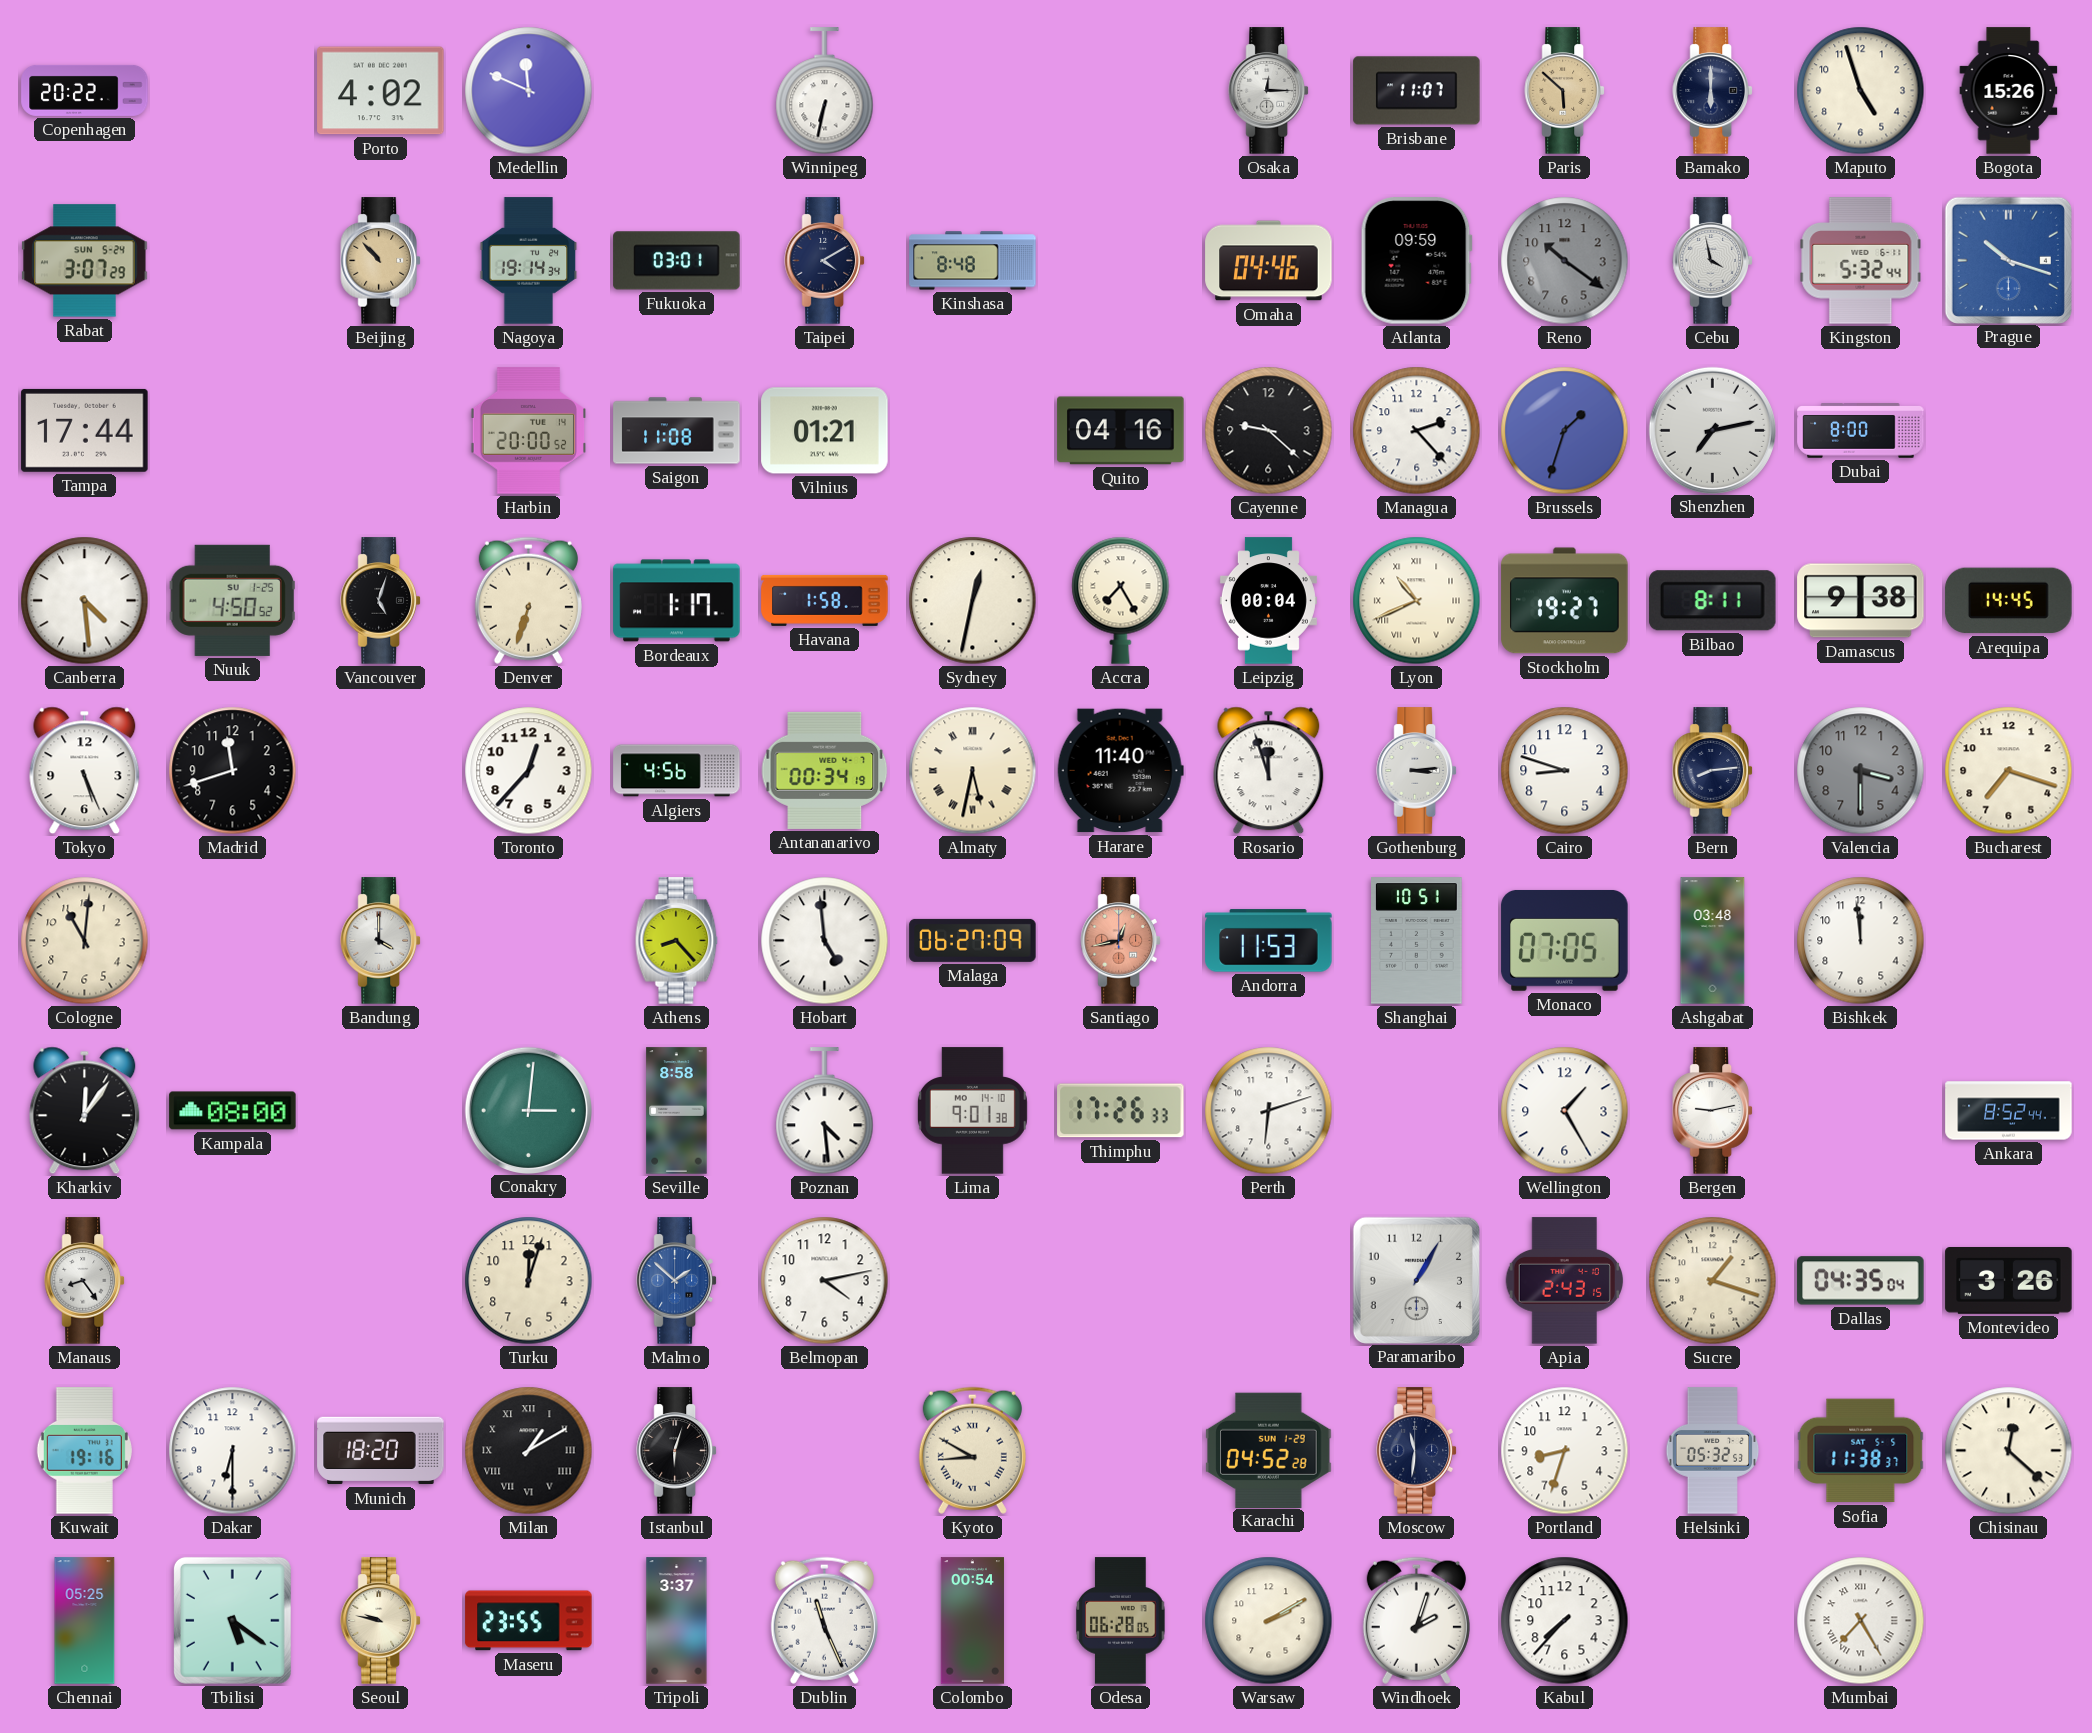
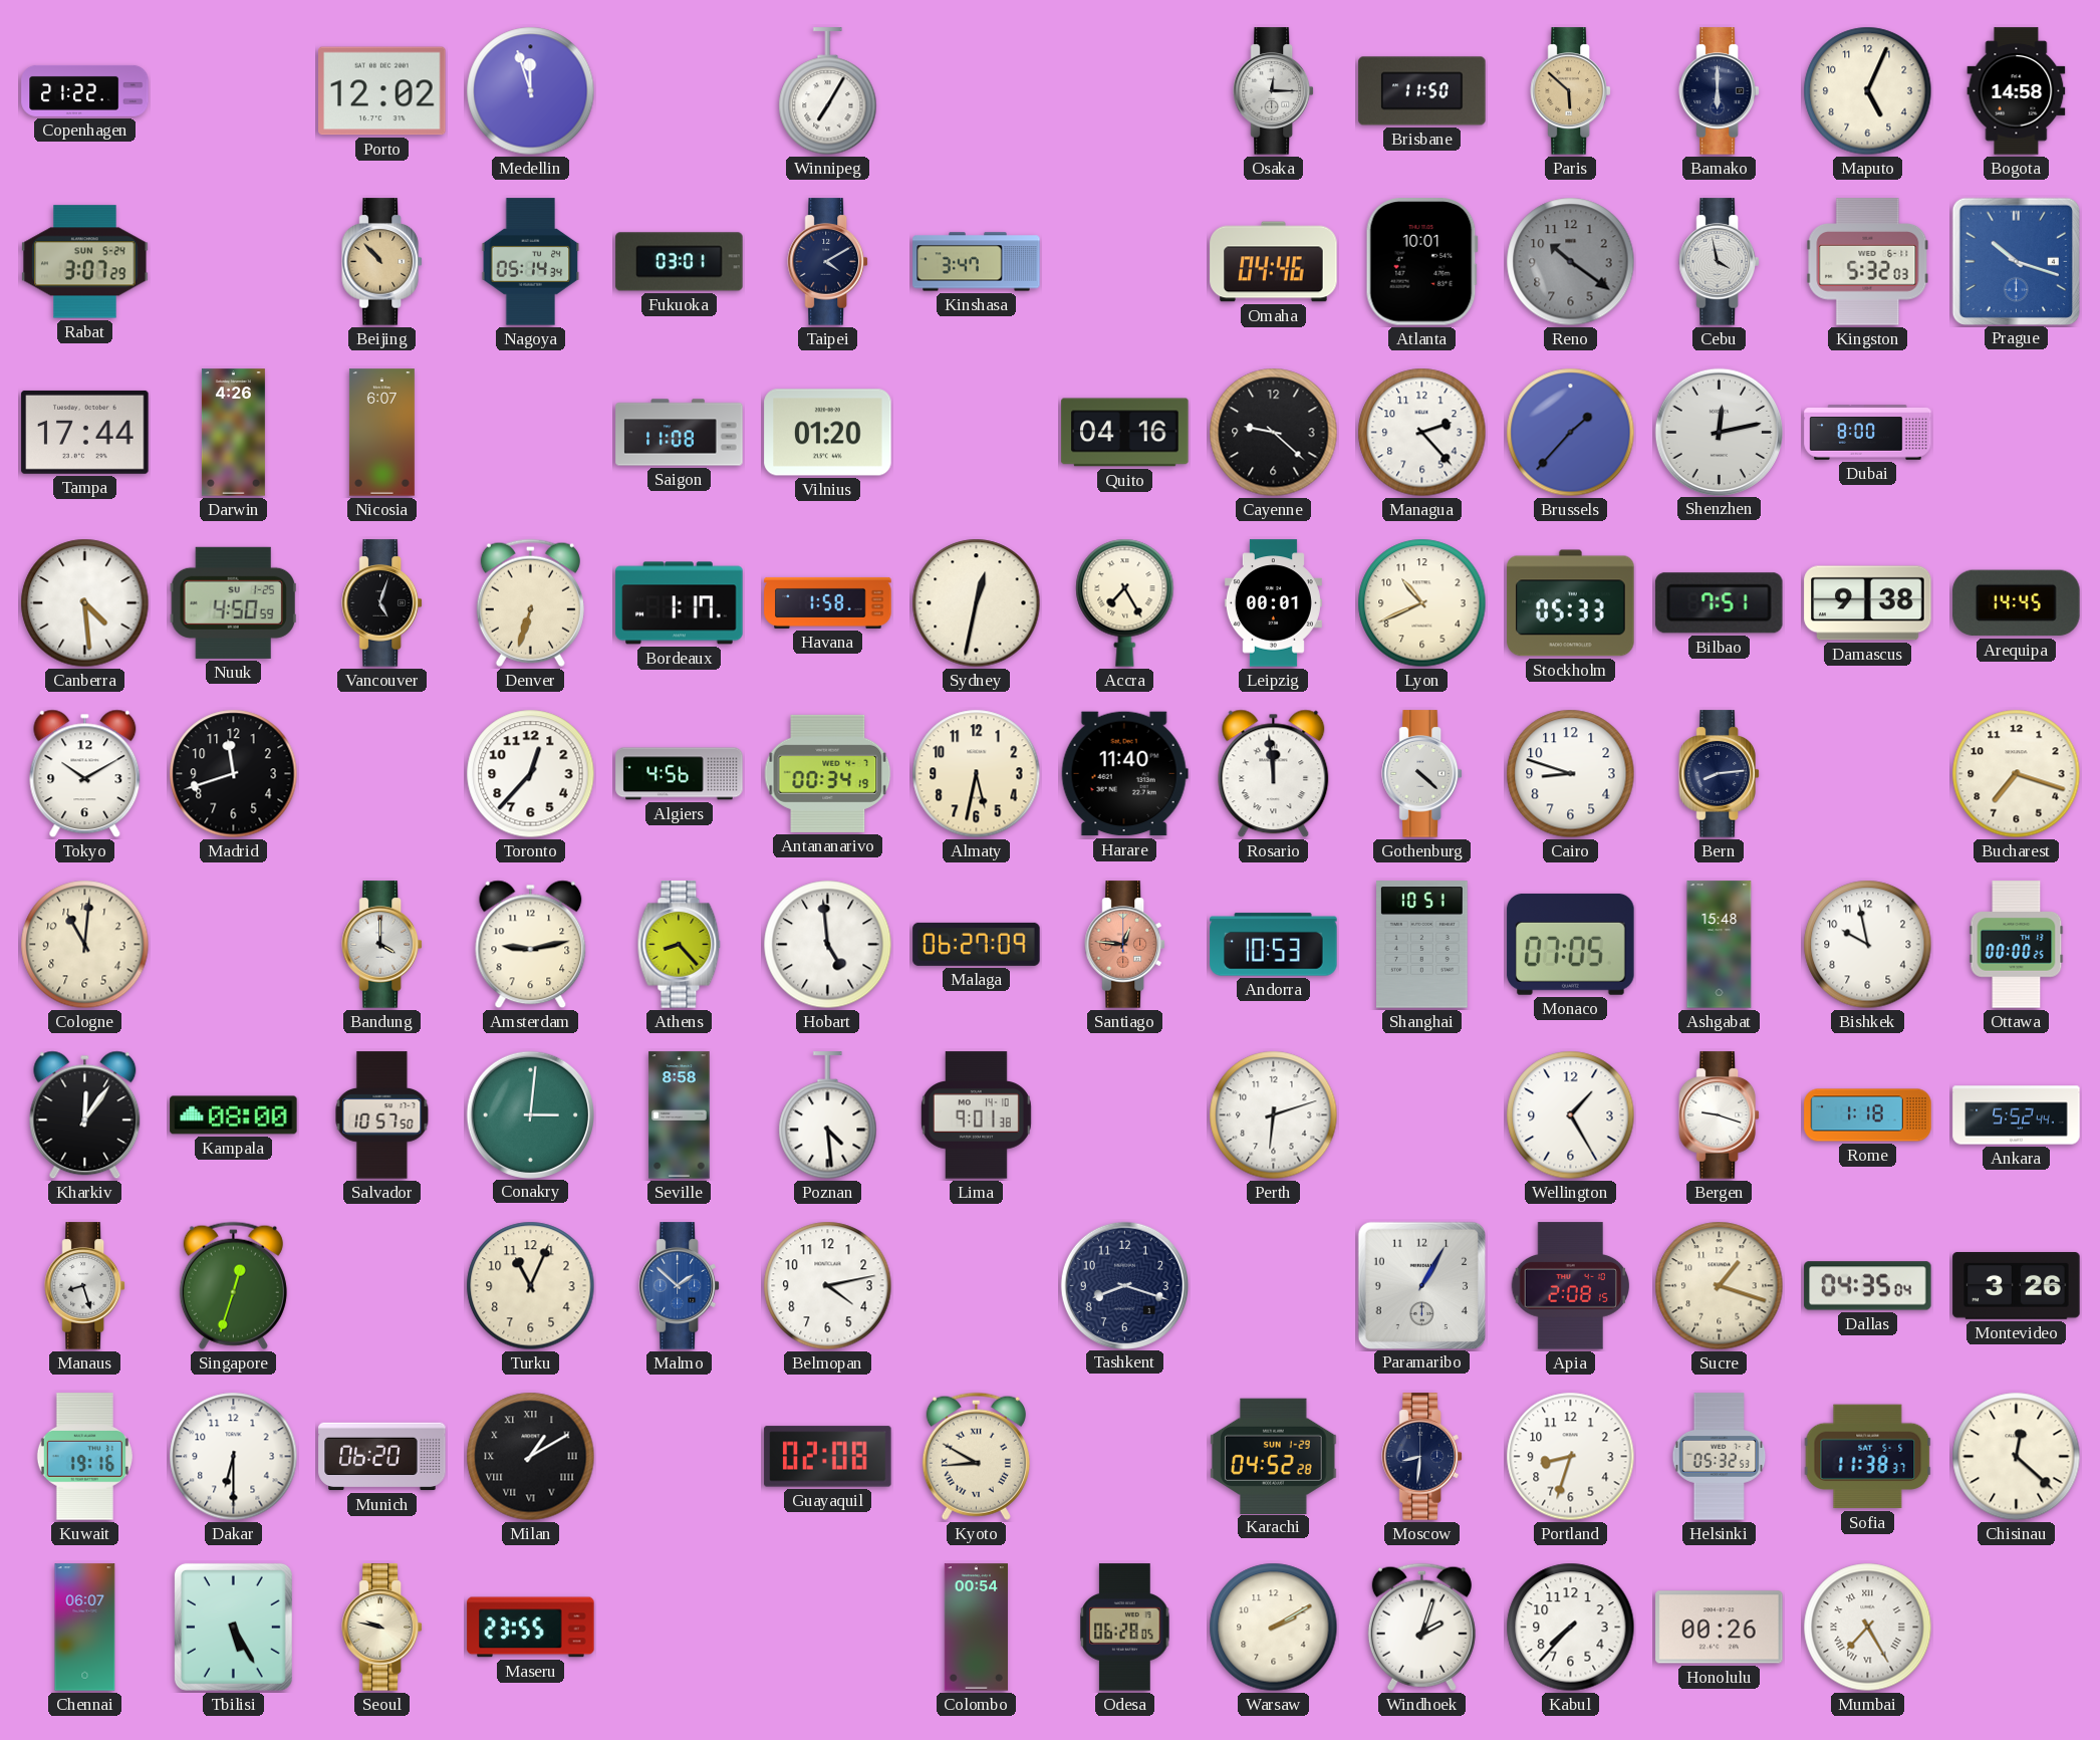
Copenhagen: 20:22 -> 21:22
Porto: 4:02 -> 12:02
Medellin: 11:49 -> 11:57
Winnipeg: 6:32 -> 7:05
Brisbane: 11:07 -> 11:50
Maputo: 4:57 -> 5:04
Bogota: 15:26 -> 14:58
Nagoya: 19:14 -> 05:14
Kinshasa: 8:48 -> 3:47
Atlanta: 09:59 -> 10:01
Kingston: 5:32:44 -> 5:32:03
Darwin: none -> 4:26
Nicosia: none -> 6:07
Harbin: 20:00 -> none
Vilnius: 01:21 -> 01:20
Brussels: 1:33 -> 1:37
Shenzhen: 7:13 -> 12:13
Nuuk: 4:50:52 -> 4:50:59
Leipzig: 00:04 -> 00:01
Lyon numerals: Roman -> Arabic
Stockholm: 19:27 -> 05:33
Bilbao: 8:11 -> 7:51
Tokyo: 5:26 -> 10:10
Almaty numerals: Roman -> Arabic
Rosario: 11:57 -> 11:59
Gothenburg: 3:14 -> 4:22
Valencia: 3:30 -> none
Amsterdam: none -> 9:13
Santiago: 12:43 -> 12:46
Andorra: 11:53 -> 10:53
Ashgabat: 03:48 -> 15:48
Bishkek: 11:59 -> 9:58
Ottawa: none -> 00:00
Salvador: none -> 10:57
Thimphu: 17:26 -> none
Bergen: 9:13 -> 9:18
Rome: none -> 1:18
Ankara: 8:52 -> 5:52
Manaus: 8:24 -> 8:27
Singapore: none -> 12:33
Turku: 12:03 -> 11:04
Tashkent: none -> 8:18
Apia: 2:43 -> 2:08
Munich: 18:20 -> 06:20
Istanbul: 6:03 -> none
Guayaquil: none -> 02:08
Moscow: 11:31 -> 8:31
Chennai: 05:25 -> 06:07
Tbilisi: 5:21 -> 5:25
Tripoli: 3:37 -> none
Dublin: 11:26 -> none
Honolulu: none -> 00:26
